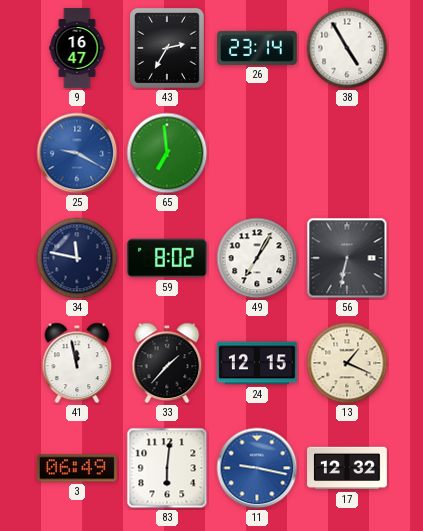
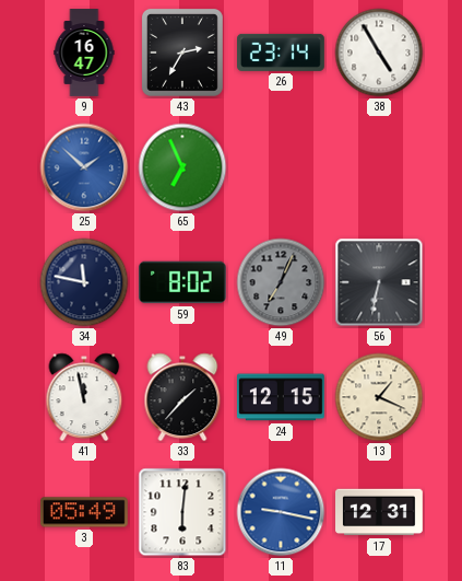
25: 9:20 -> 1:52
65: 6:59 -> 6:56
49: 7:05 -> 7:04
49 dial: white -> grey
3: 06:49 -> 05:49
17: 12:32 -> 12:31
